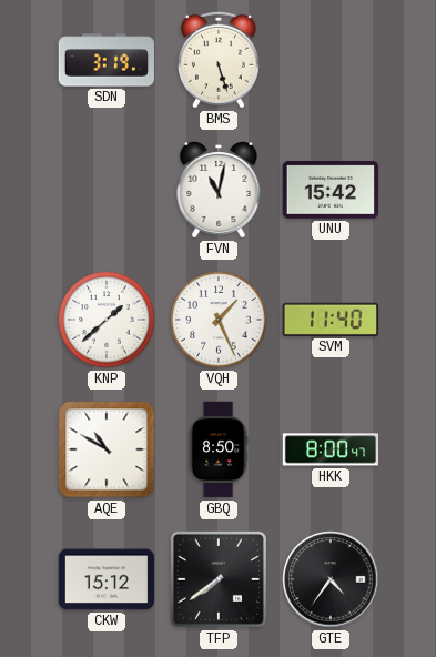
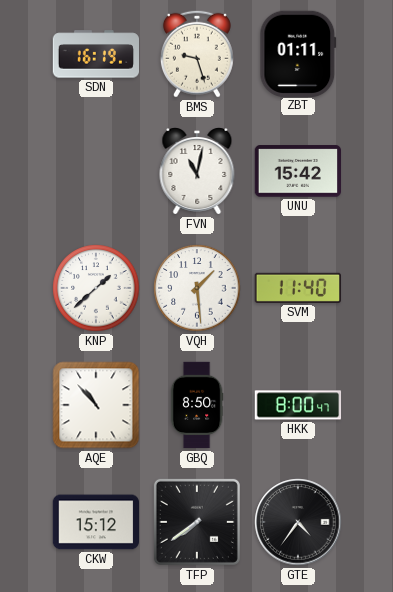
SDN: 3:19 -> 16:19
BMS: 5:27 -> 9:27
ZBT: none -> 01:11
VQH: 1:26 -> 1:29
AQE: 10:50 -> 10:53
